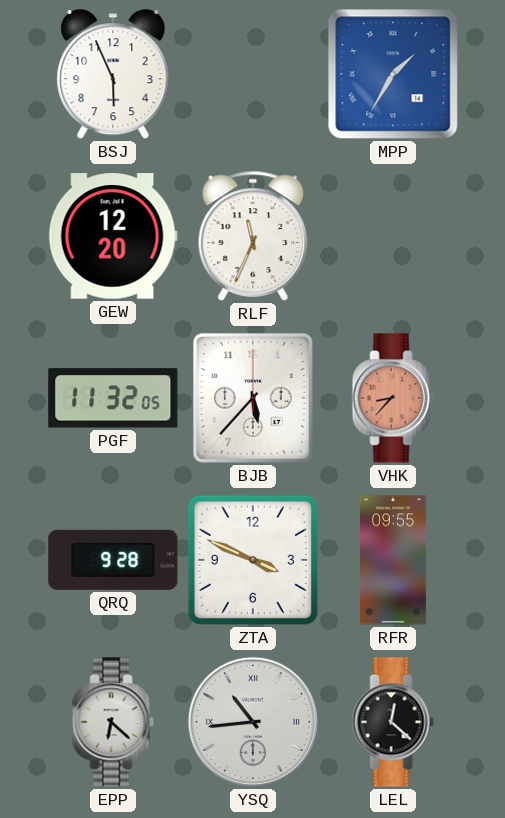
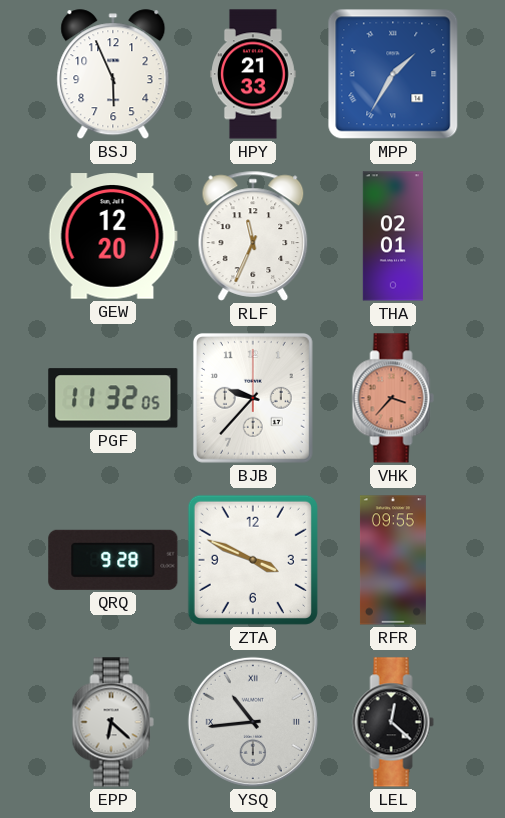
HPY: none -> 21:33
THA: none -> 02:01
BJB: 5:37 -> 9:37
VHK: 8:37 -> 3:37
